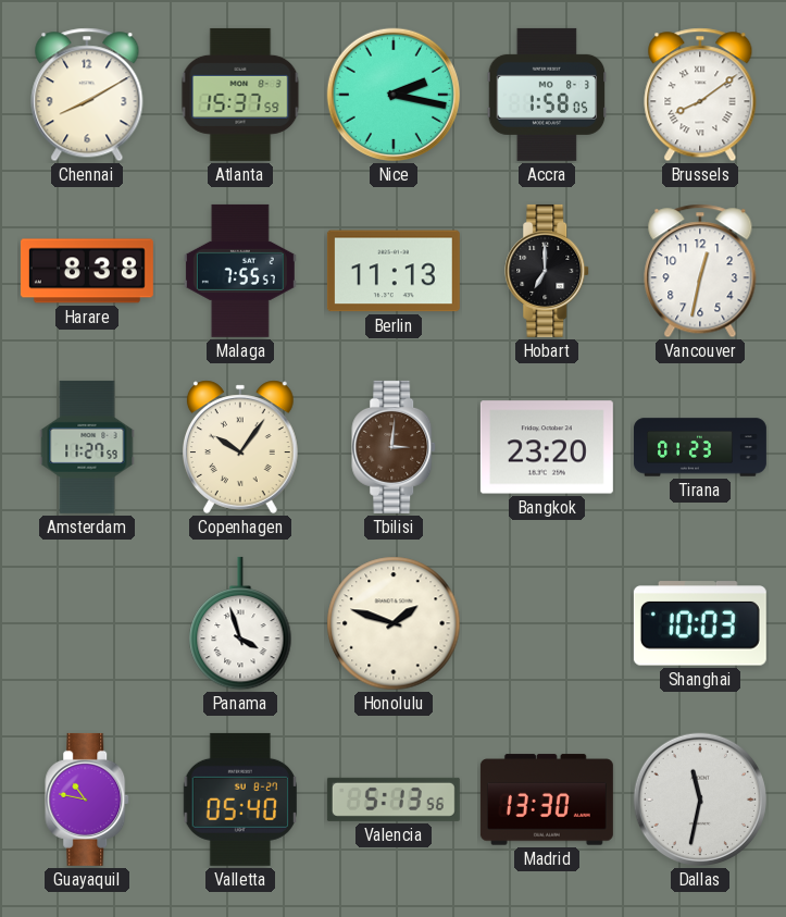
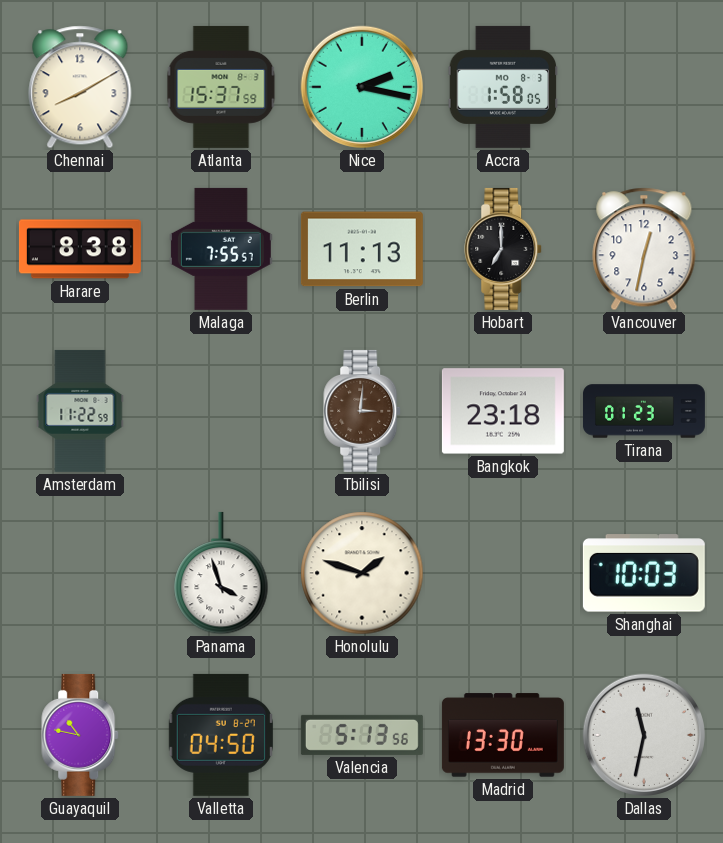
Brussels: 8:09 -> none
Amsterdam: 11:27 -> 11:22
Copenhagen: 10:06 -> none
Bangkok: 23:20 -> 23:18
Valletta: 05:40 -> 04:50
